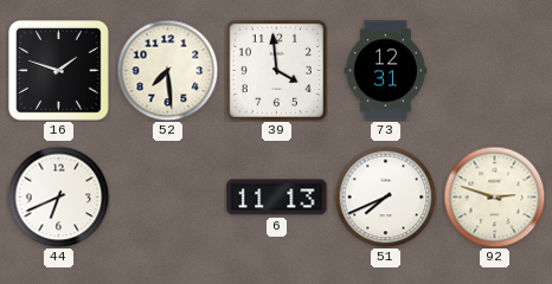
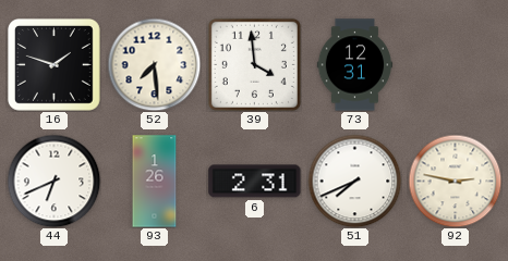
93: none -> 1:26
6: 11:13 -> 2:31
92: 2:48 -> 2:47
